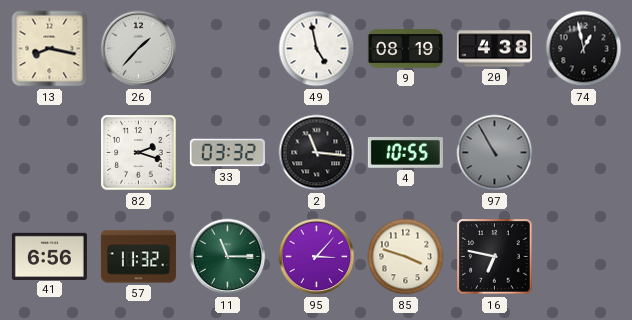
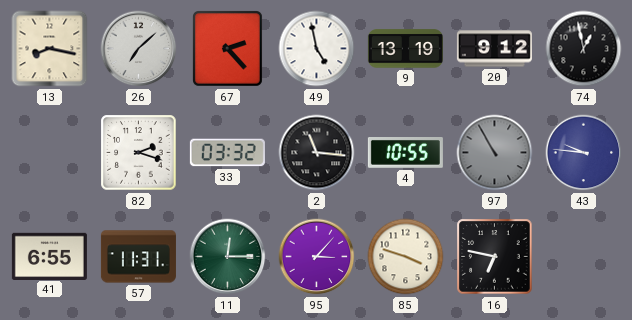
26: 1:37 -> 7:08
67: none -> 2:23
9: 08:19 -> 13:19
20: 4:38 -> 9:12
43: none -> 9:46
41: 6:56 -> 6:55
57: 11:32 -> 11:31
11: 11:15 -> 12:15
